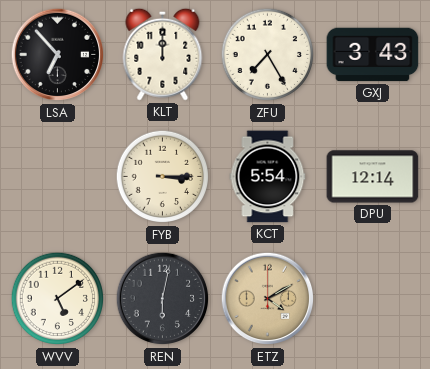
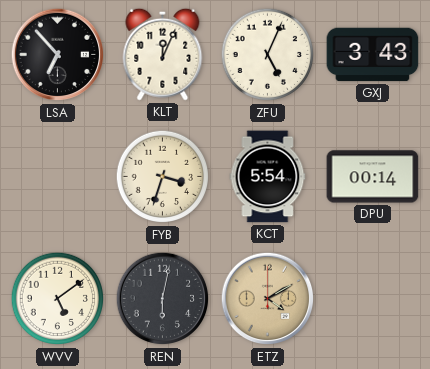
KLT: 12:00 -> 12:04
ZFU: 7:25 -> 5:04
FYB: 3:15 -> 3:33
DPU: 12:14 -> 00:14
